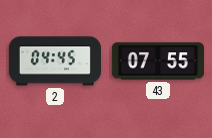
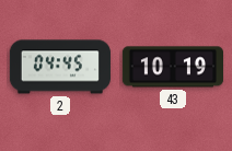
43: 07:55 -> 10:19
